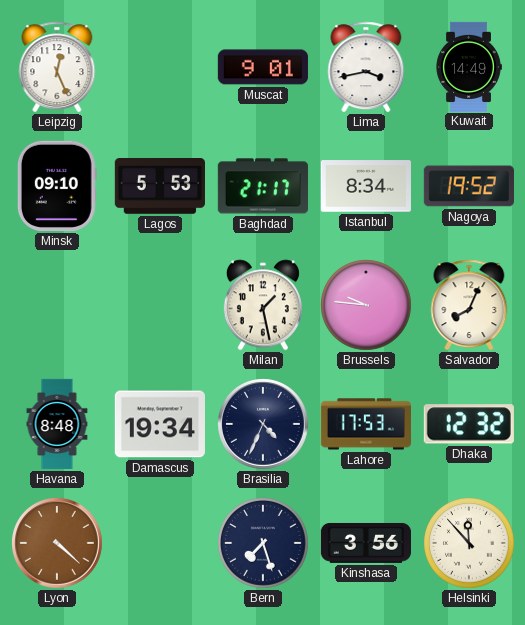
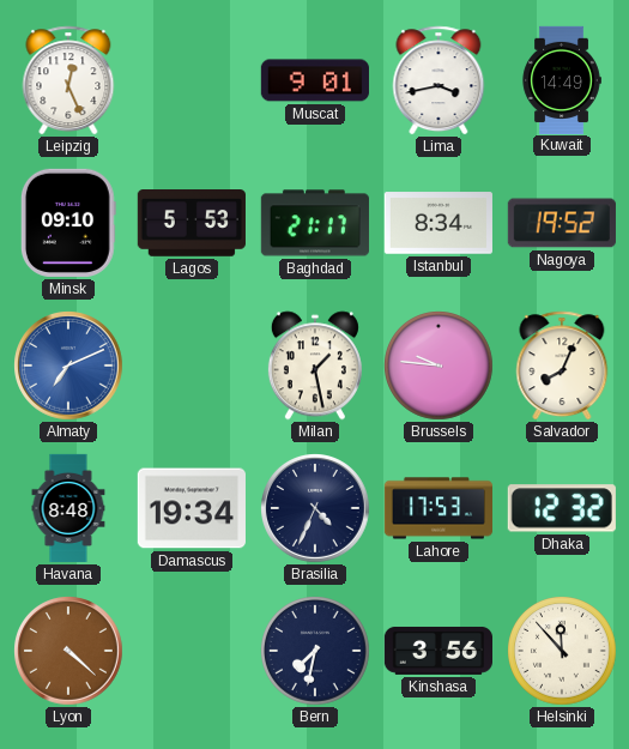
Almaty: none -> 7:11
Bern: 7:27 -> 7:32
